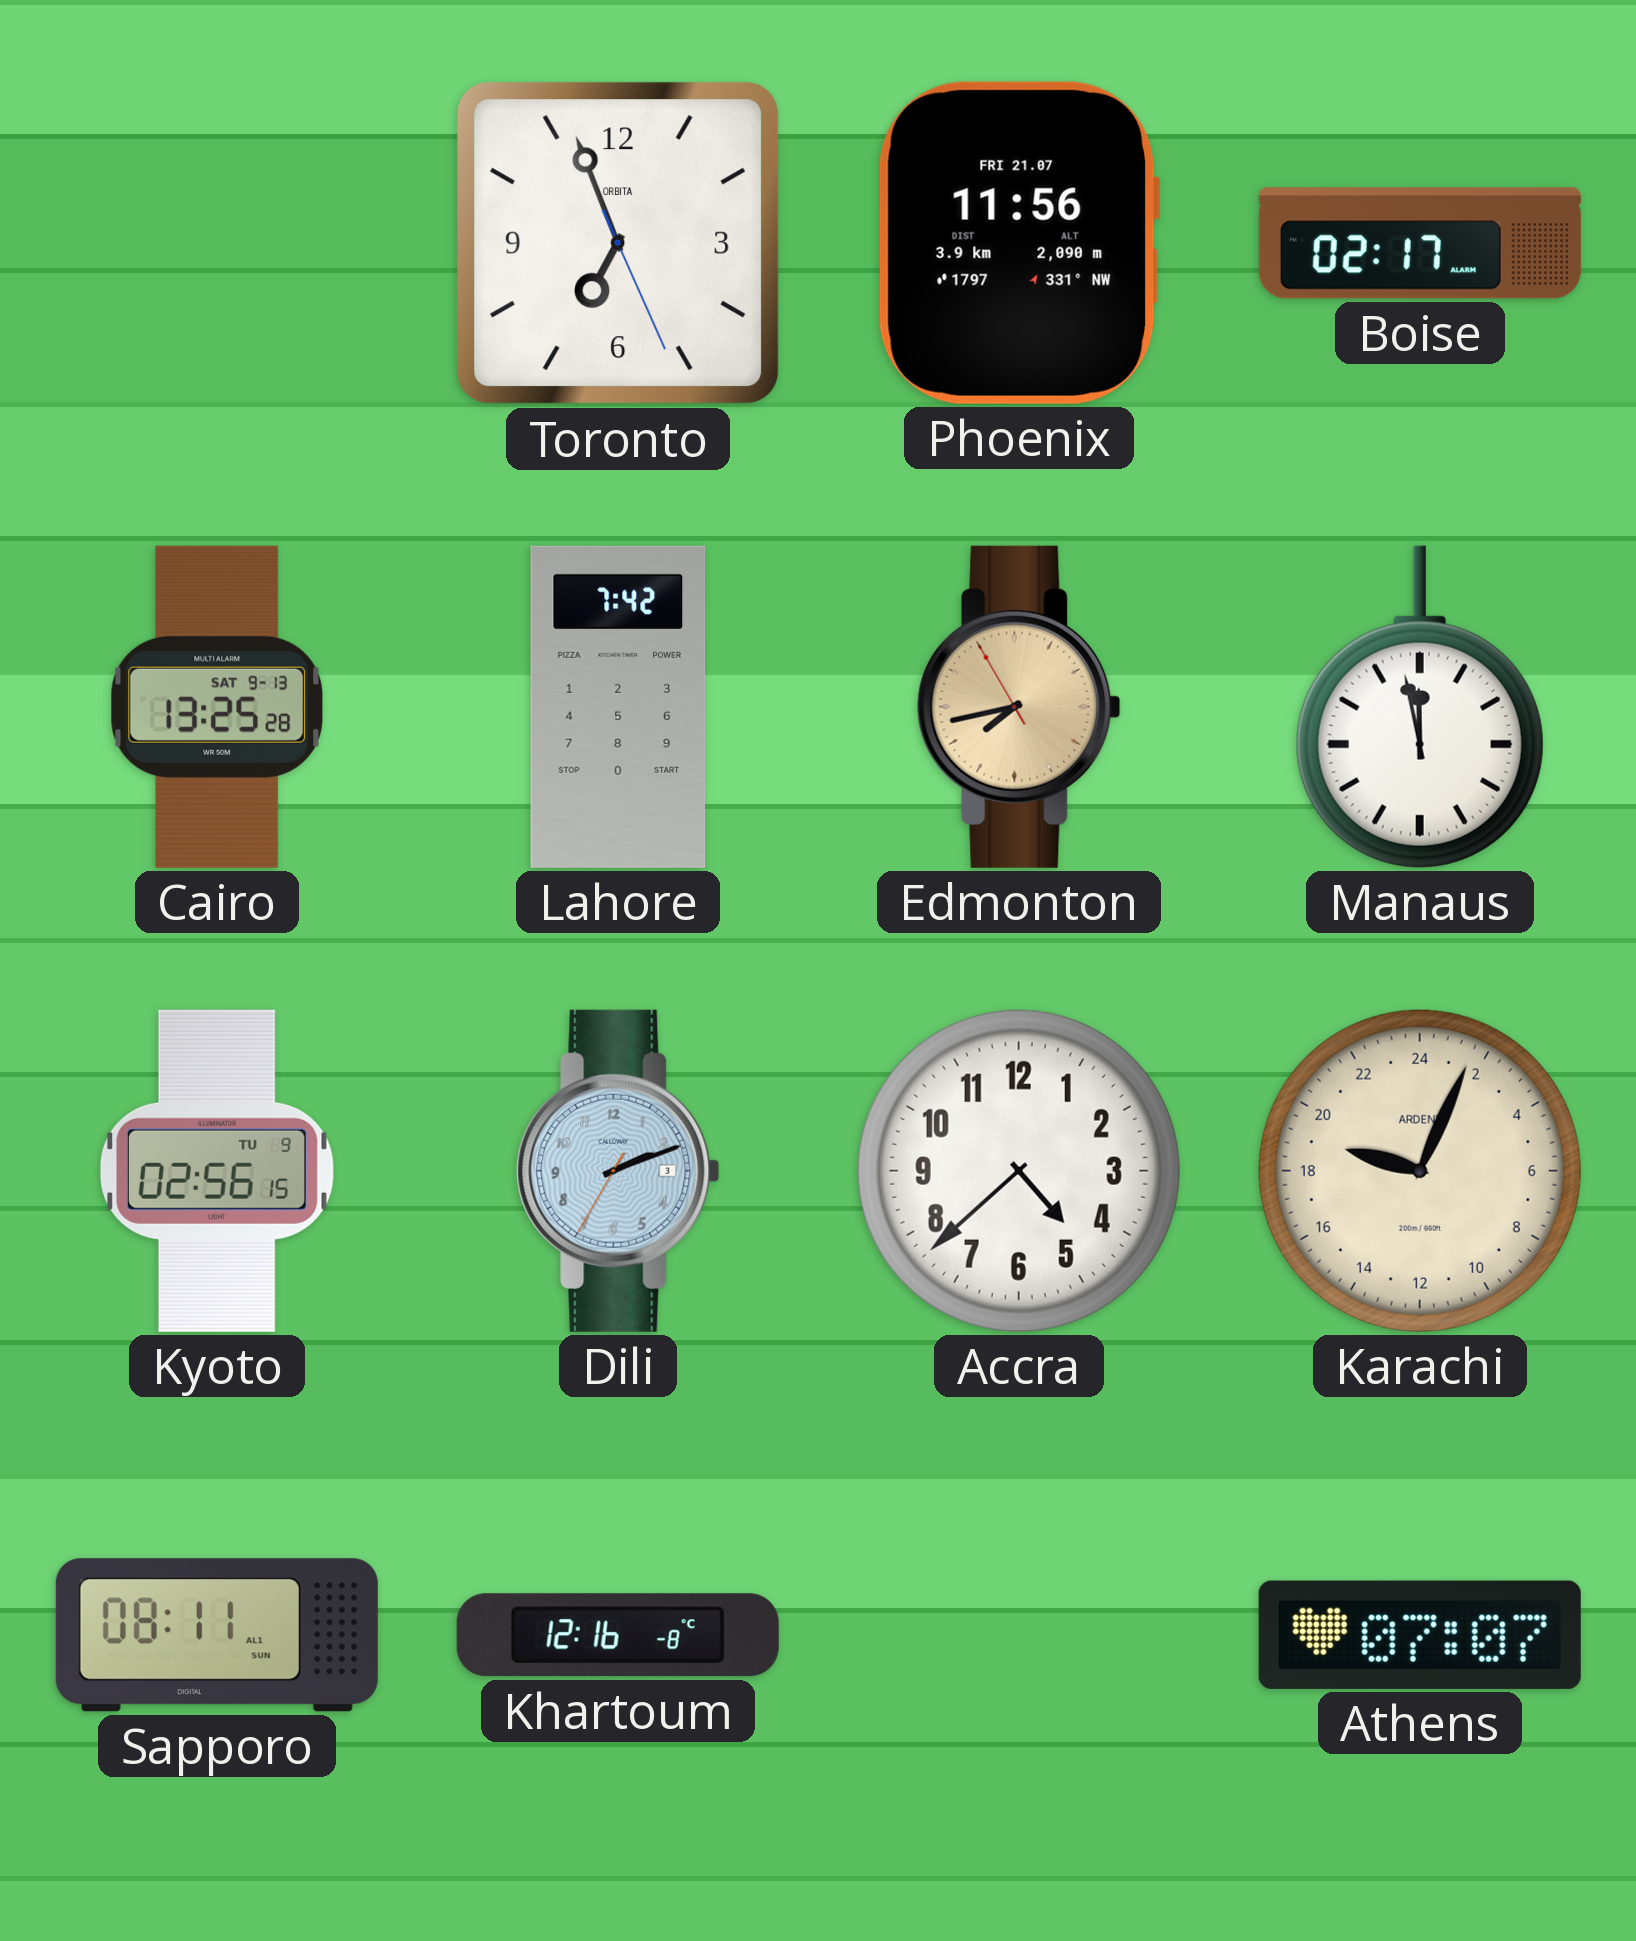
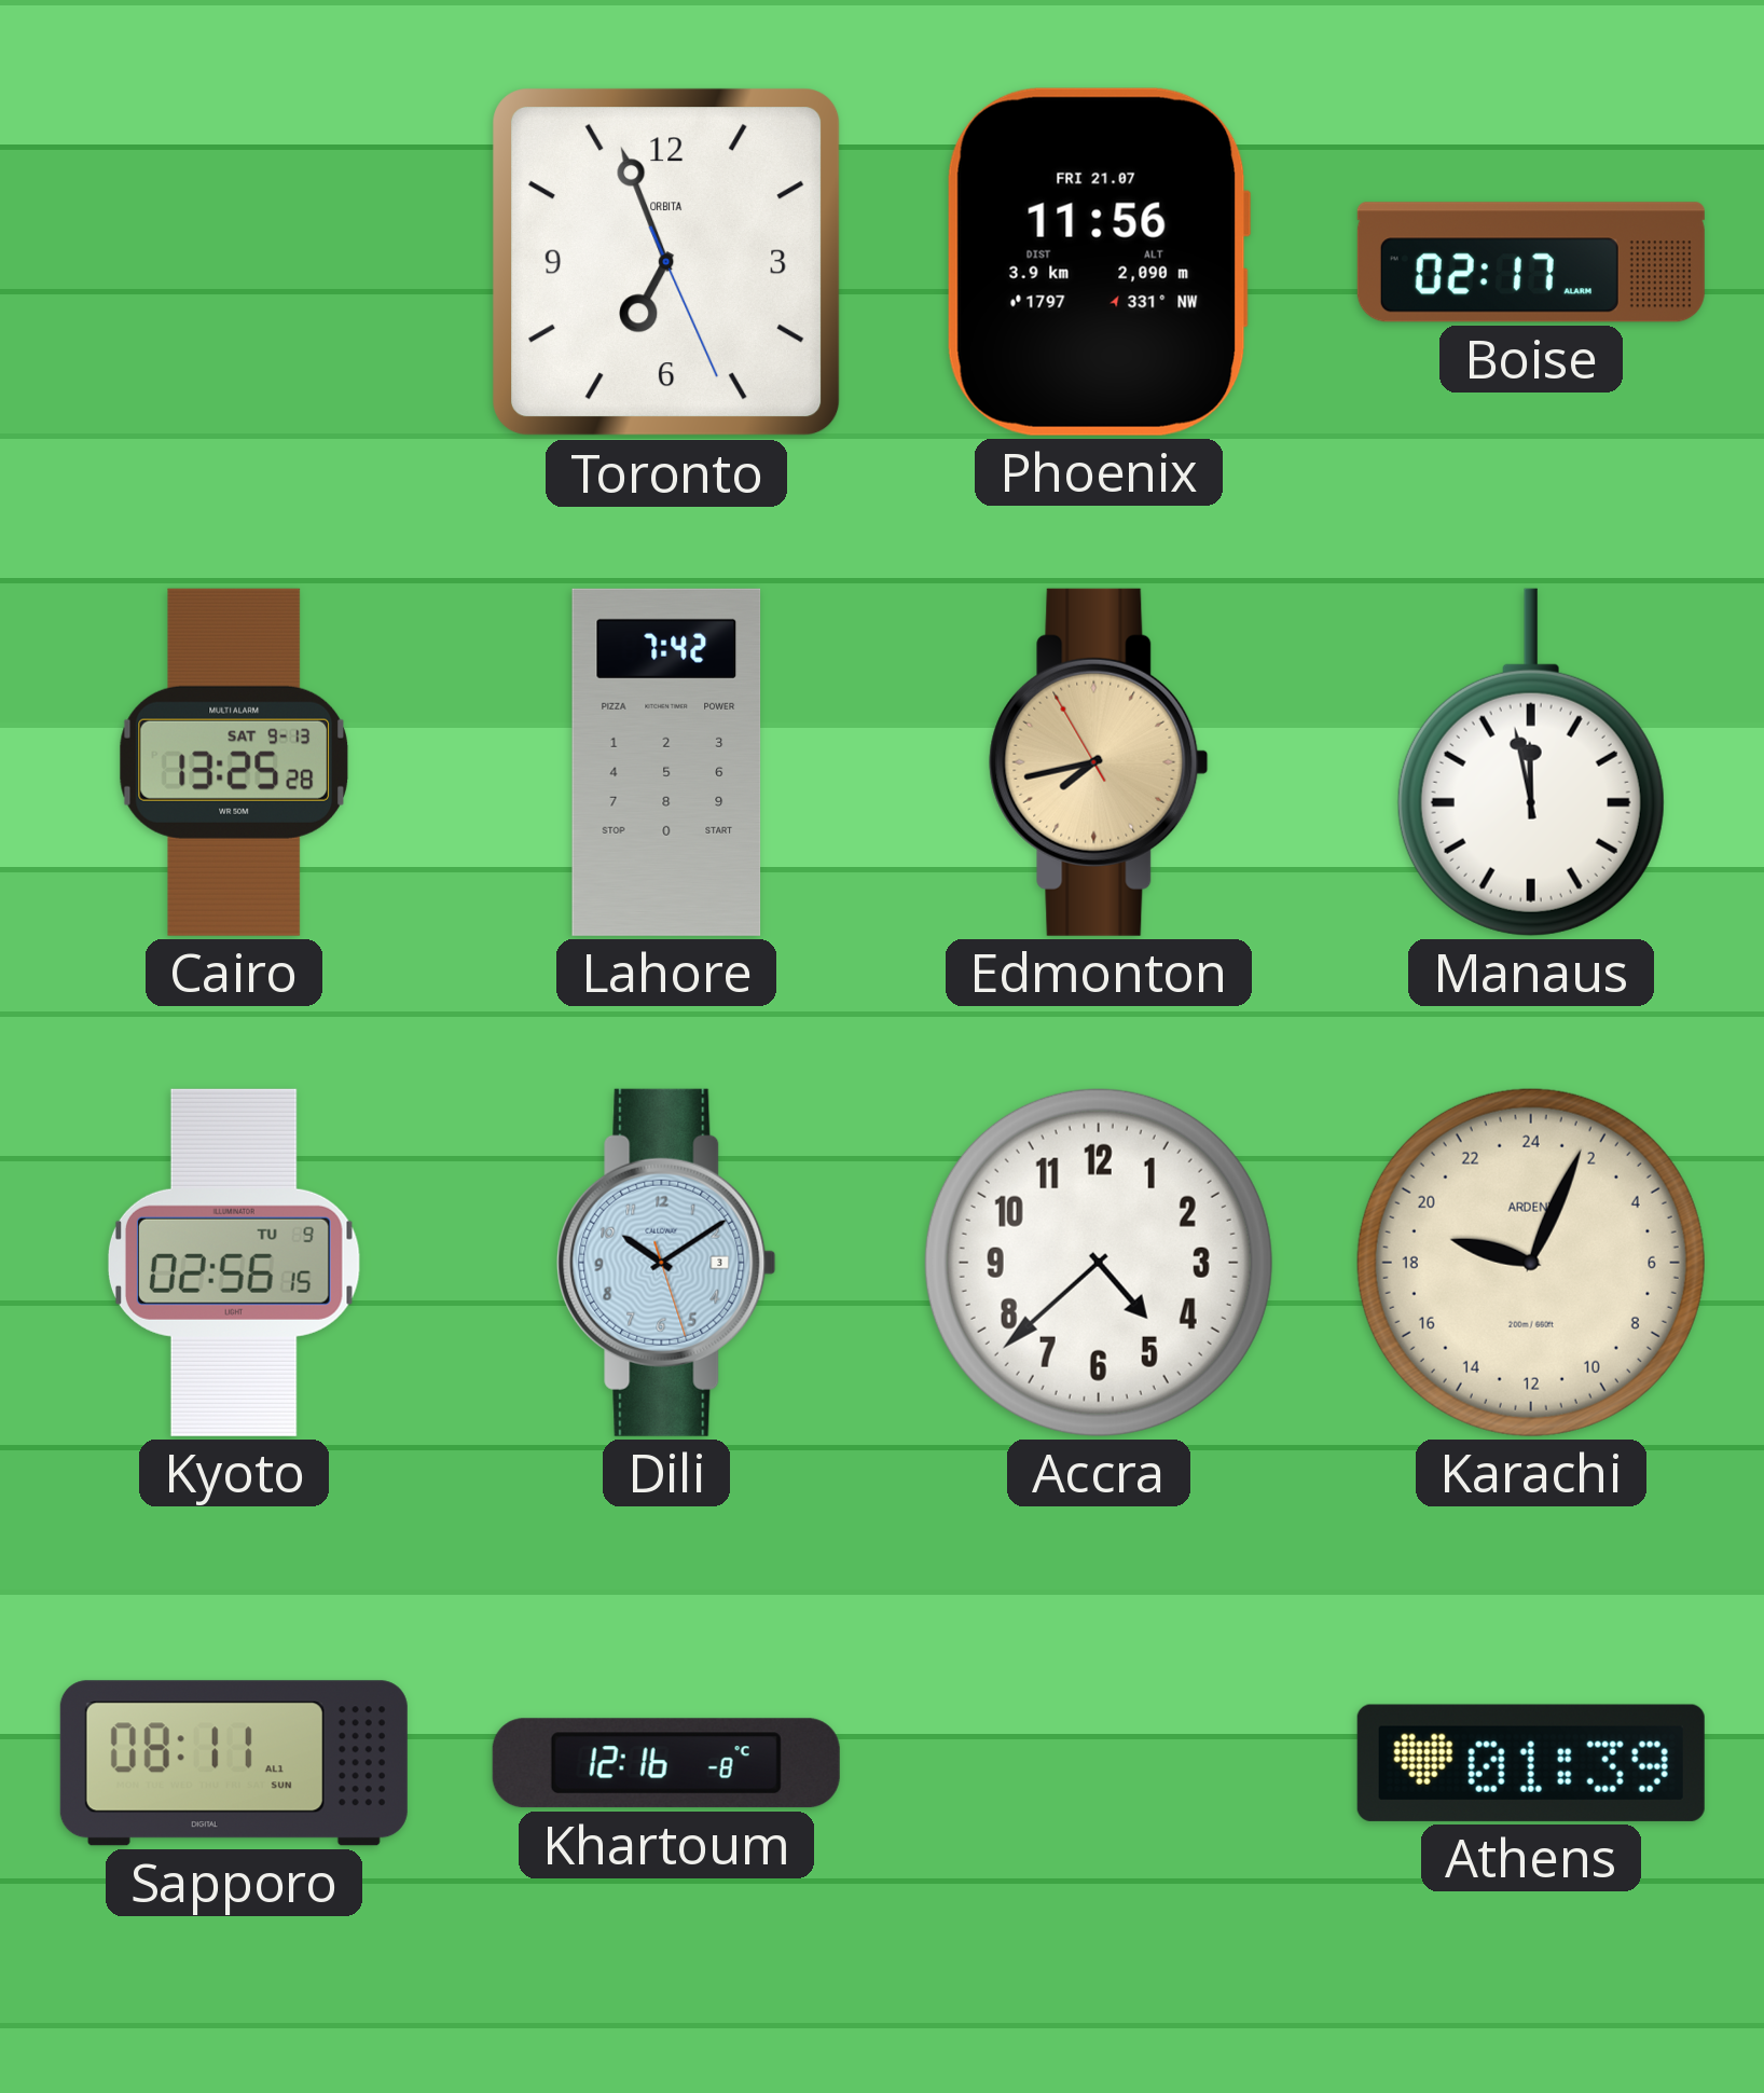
Dili: 2:11 -> 10:09
Athens: 07:07 -> 01:39
